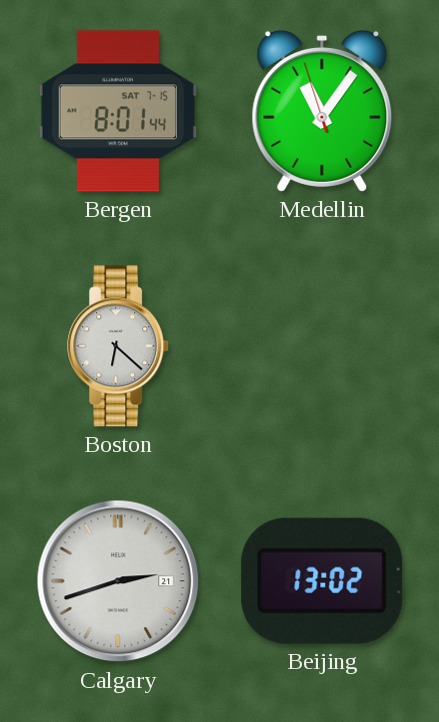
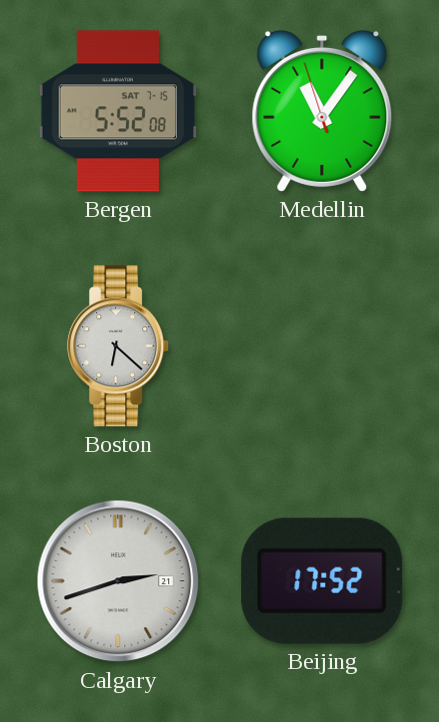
Bergen: 8:01 -> 5:52
Beijing: 13:02 -> 17:52
